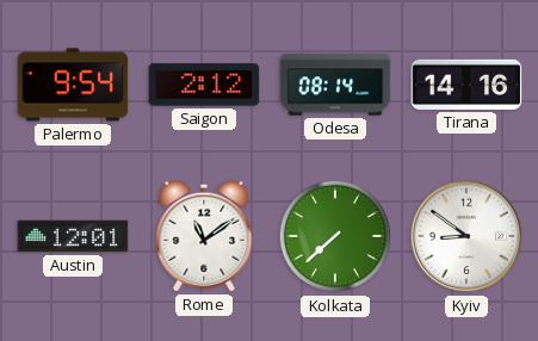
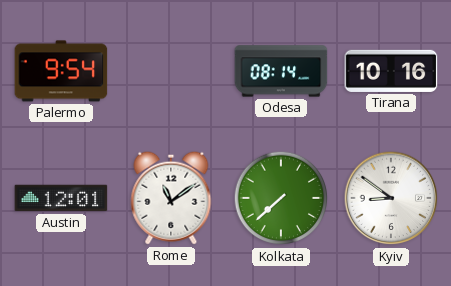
Saigon: 2:12 -> none
Tirana: 14:16 -> 10:16
